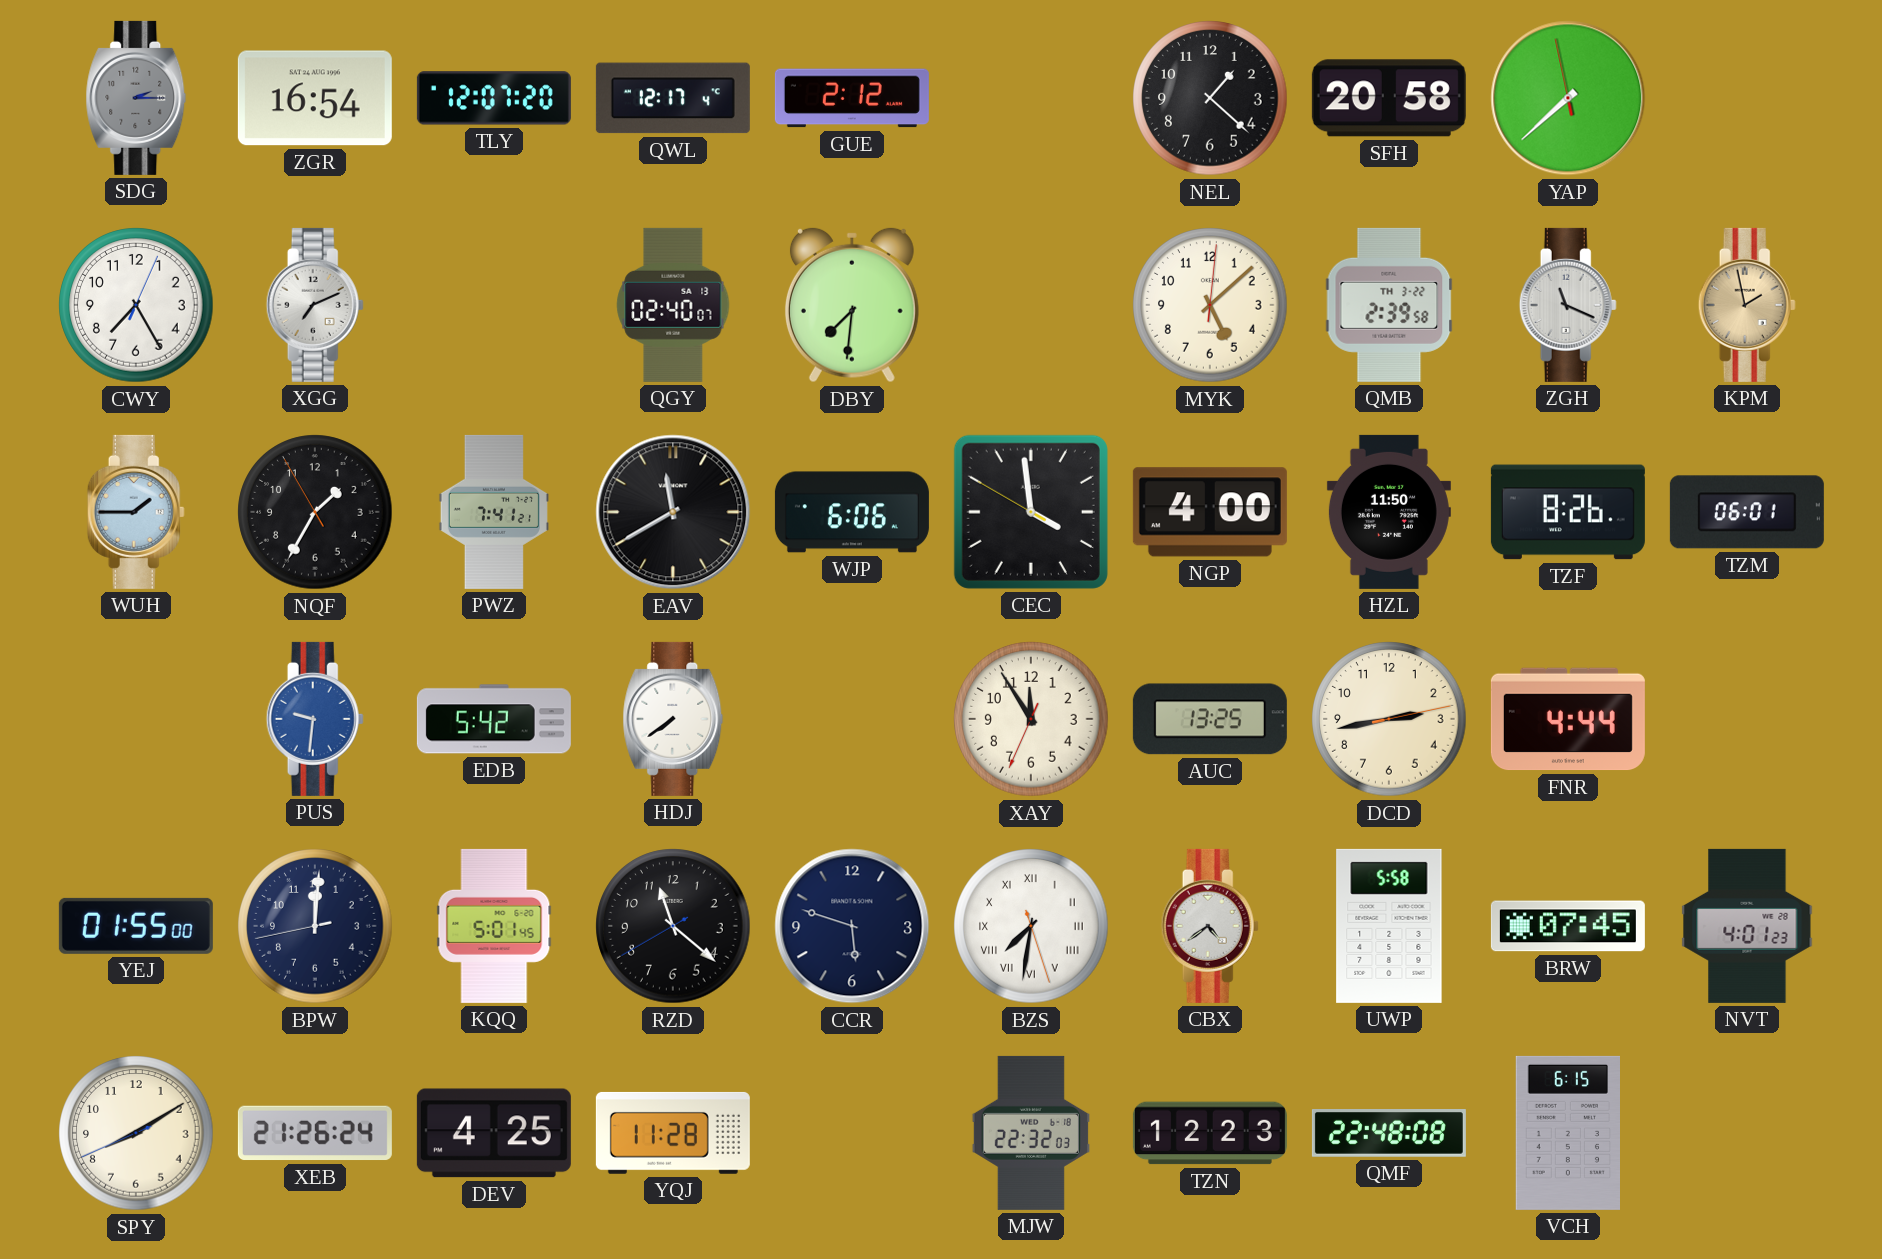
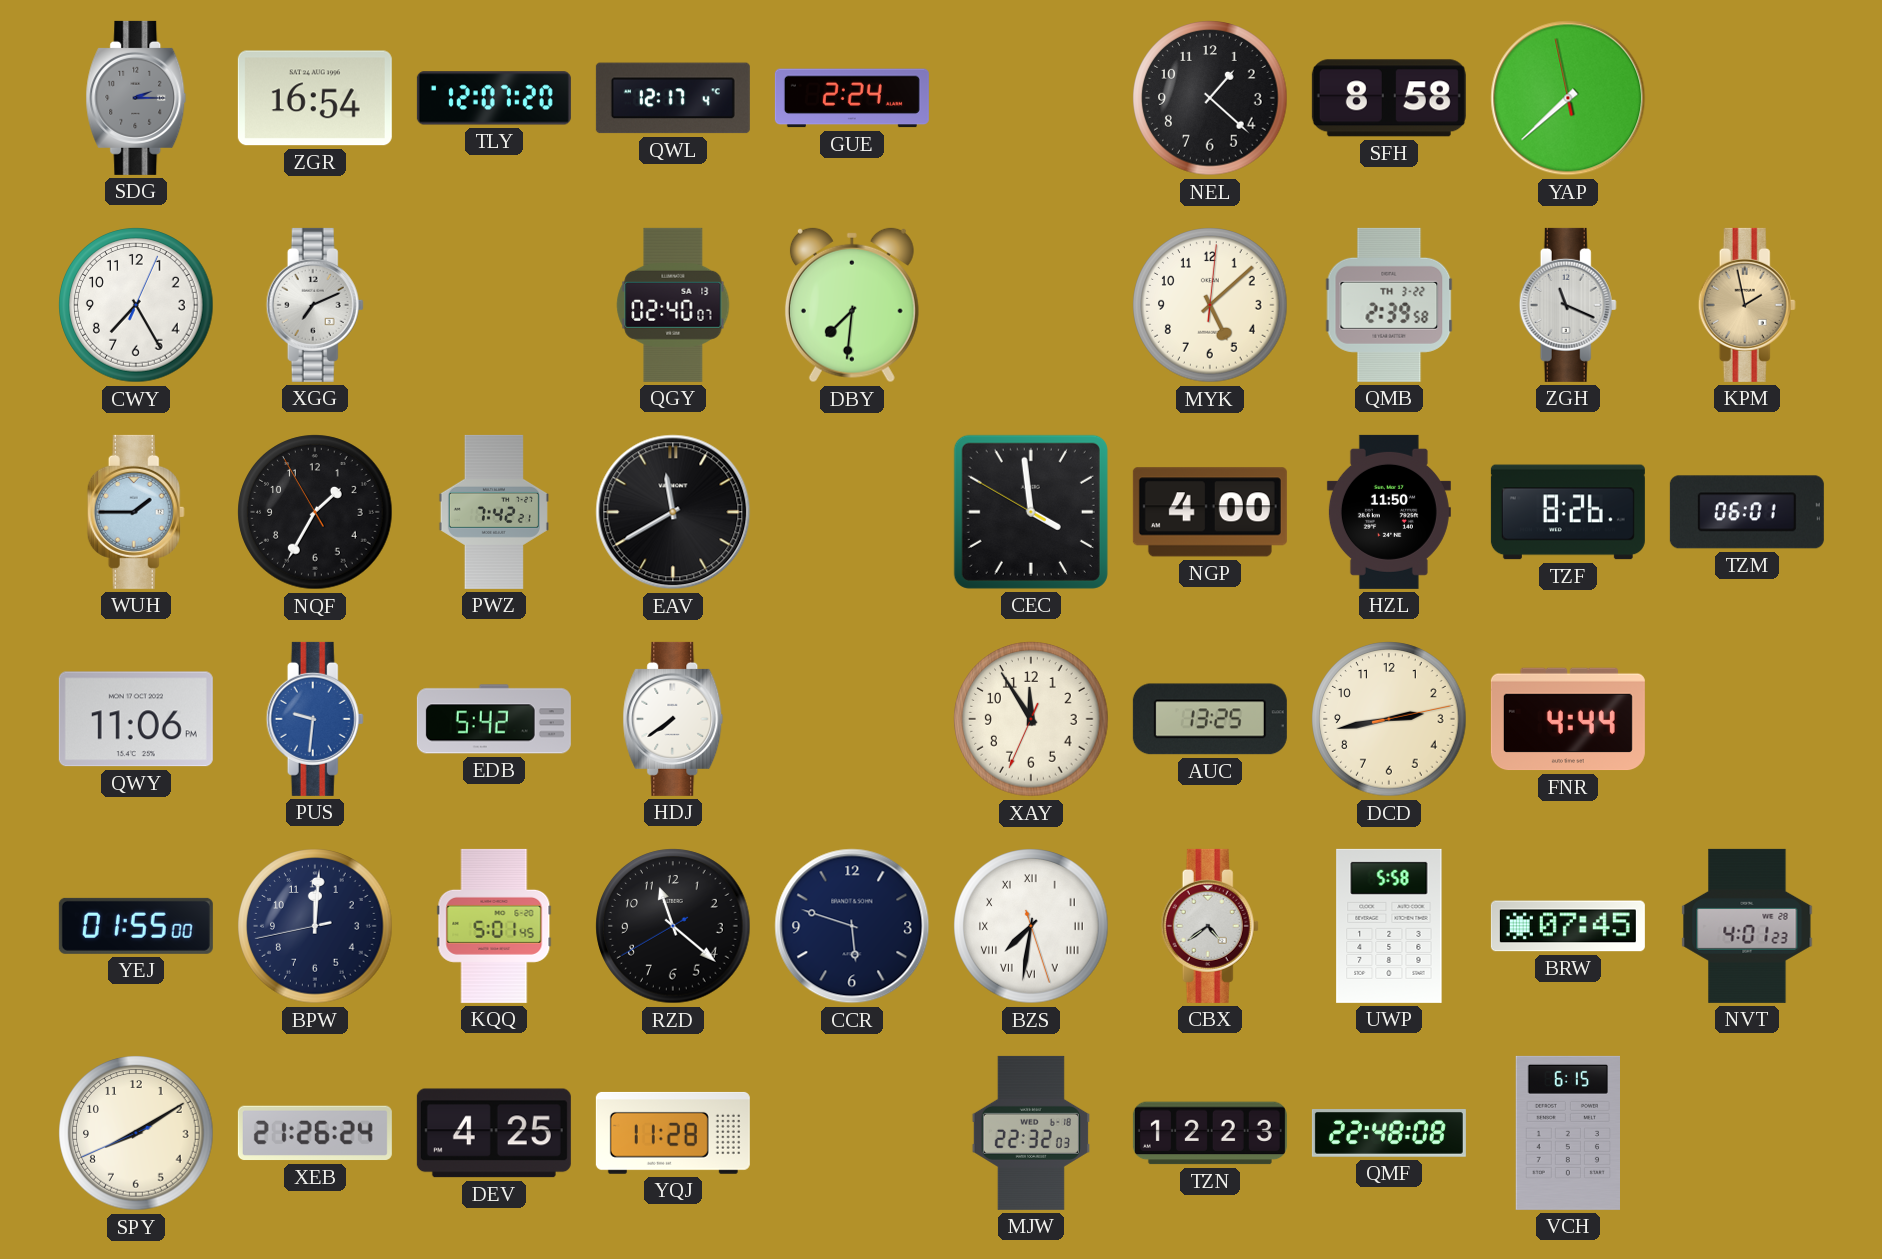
GUE: 2:12 -> 2:24
SFH: 20:58 -> 8:58
PWZ: 7:41 -> 7:42
WJP: 6:06 -> none
QWY: none -> 11:06
